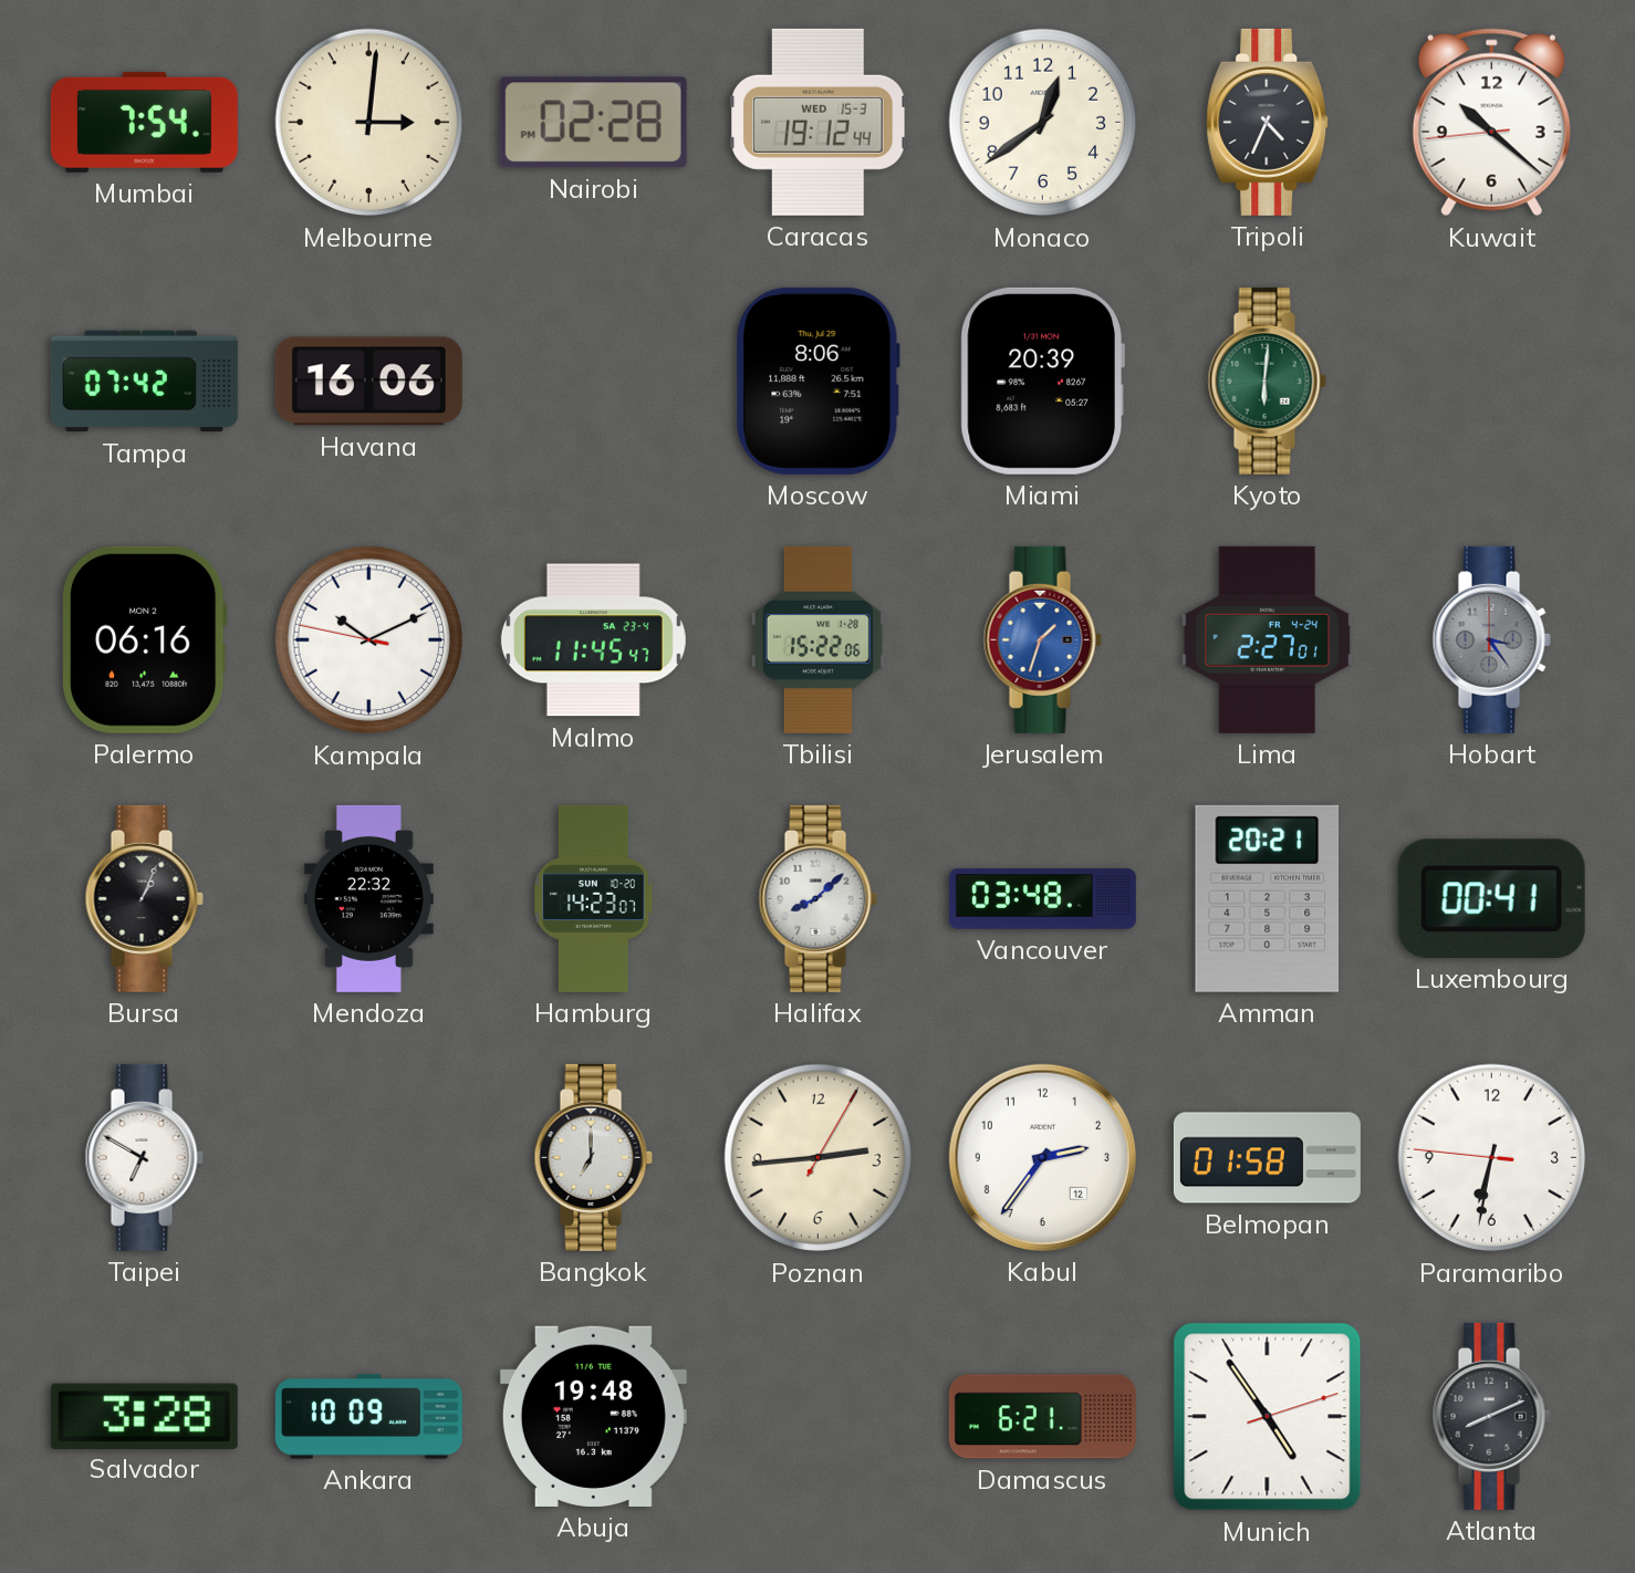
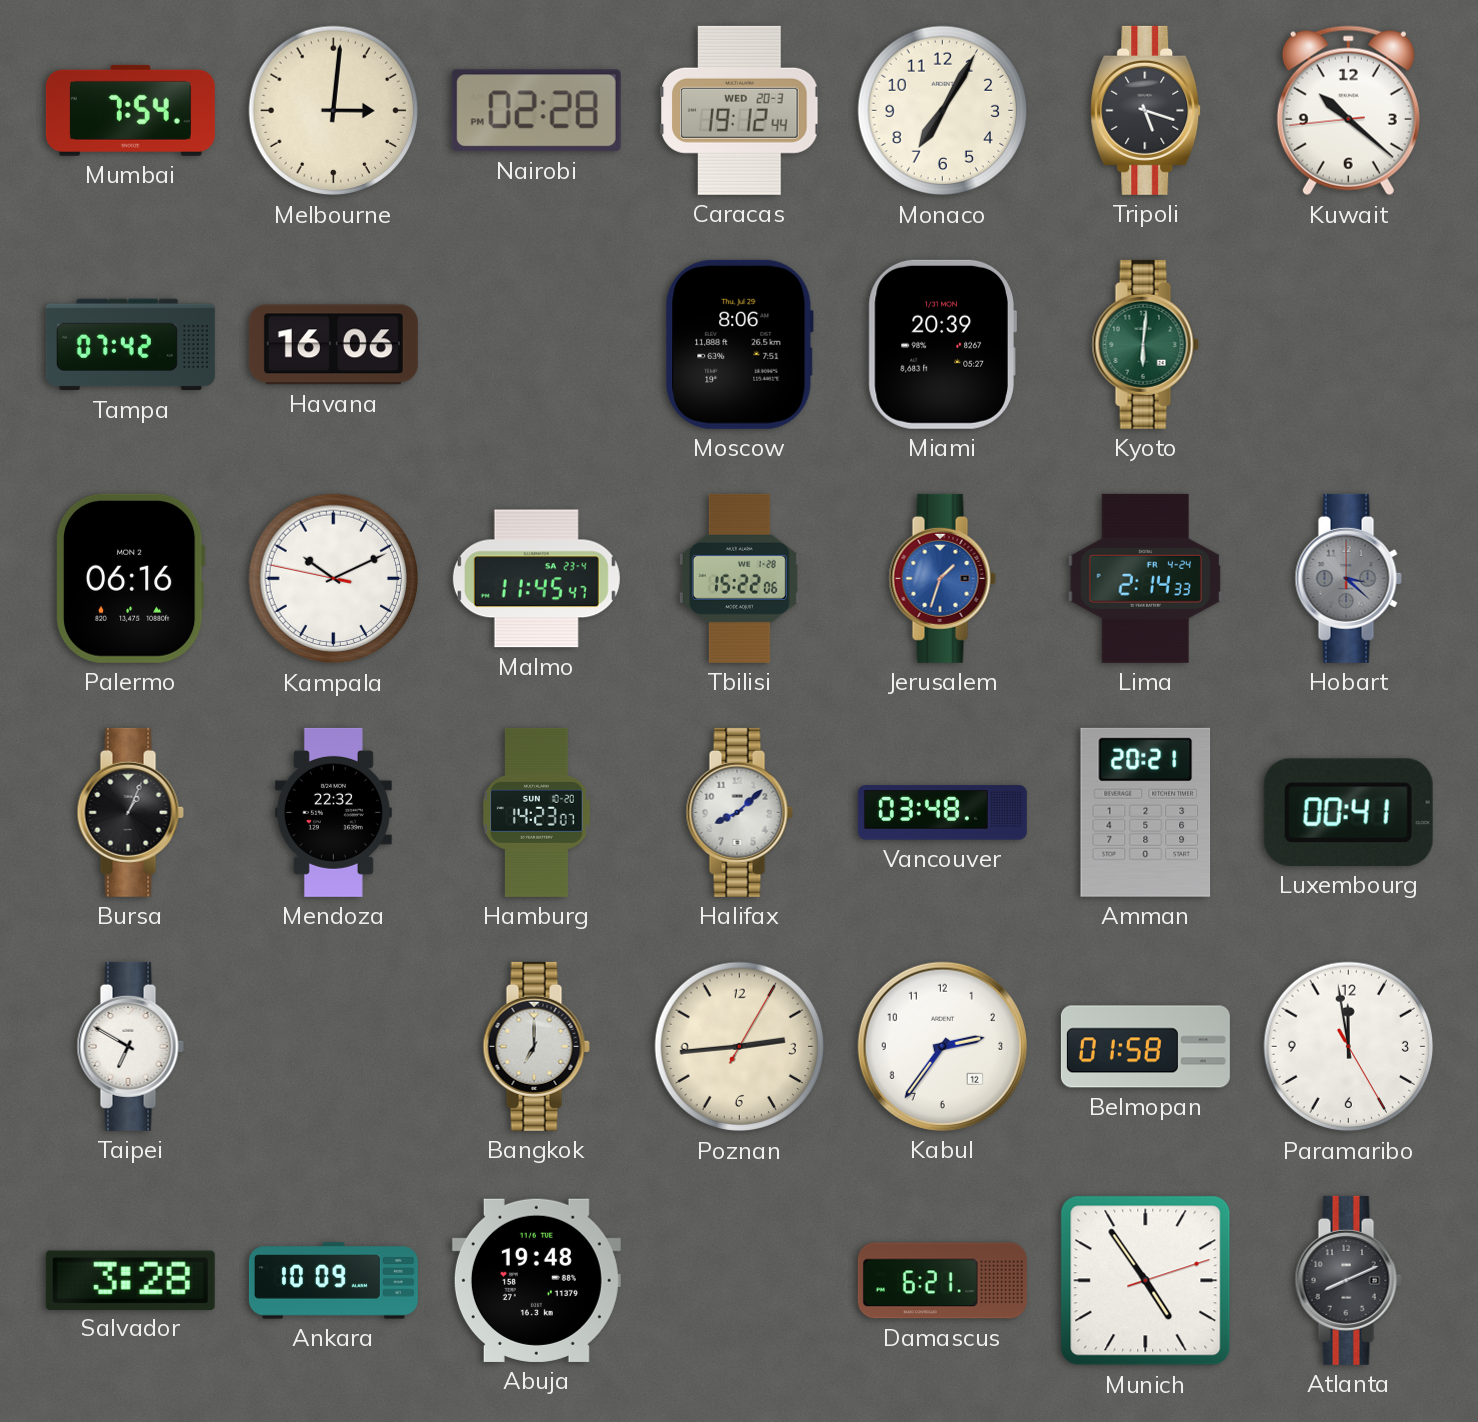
Caracas date: WED 15-3 -> WED 20-3
Monaco: 12:39 -> 7:05
Tripoli: 4:34 -> 5:18
Lima: 2:27 -> 2:14
Hobart: 3:24 -> 3:22
Paramaribo: 6:31 -> 11:58
